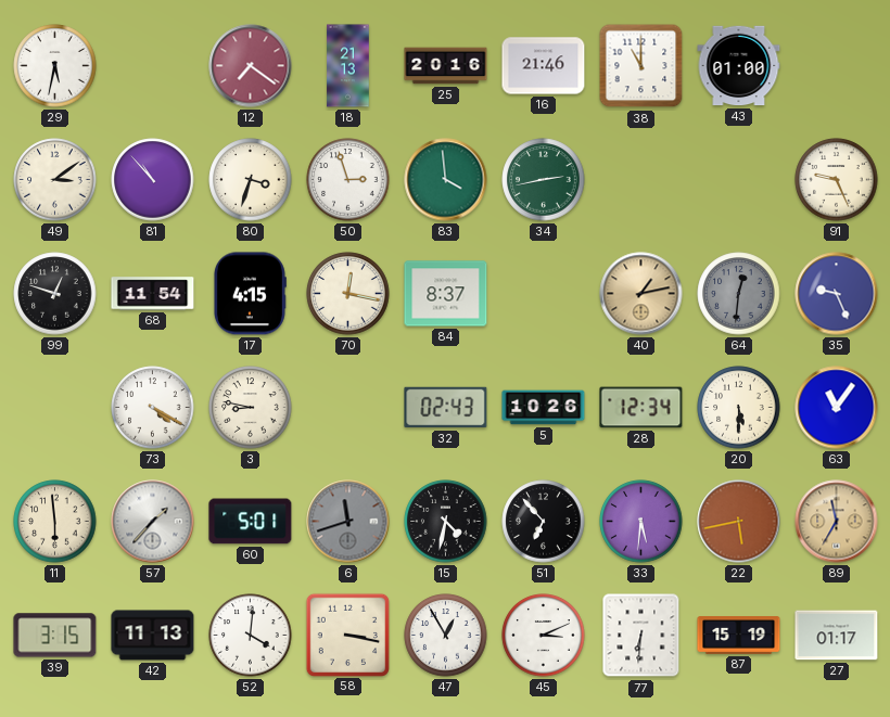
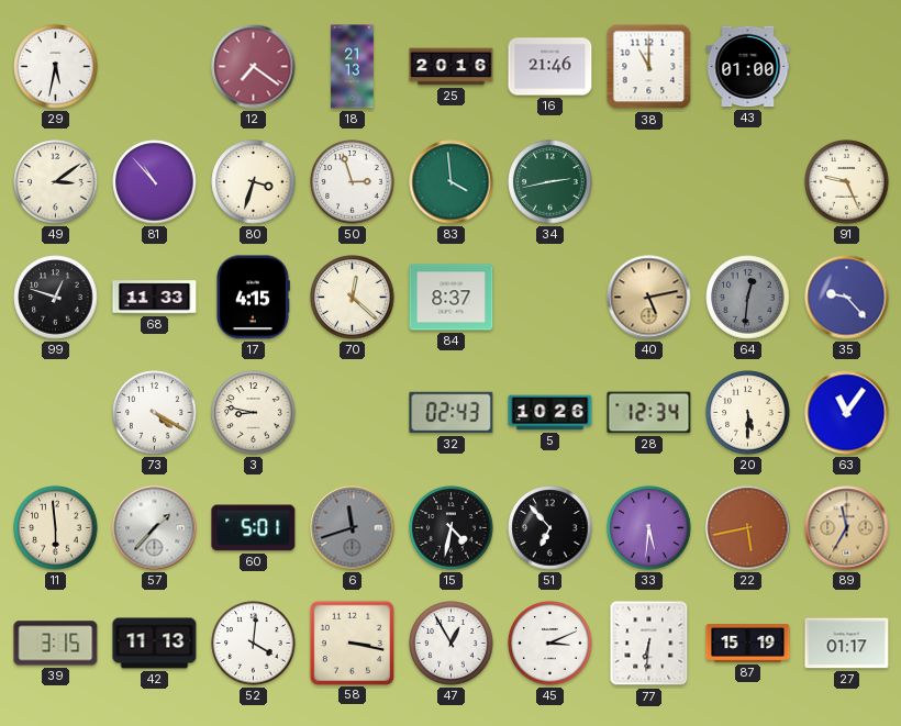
68: 11:54 -> 11:33
70: 12:17 -> 12:22
40: 1:13 -> 5:13
35: 9:26 -> 9:23
